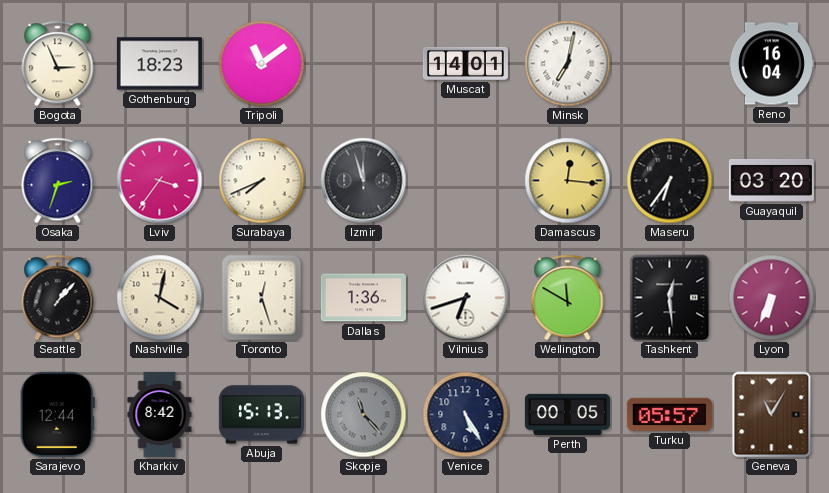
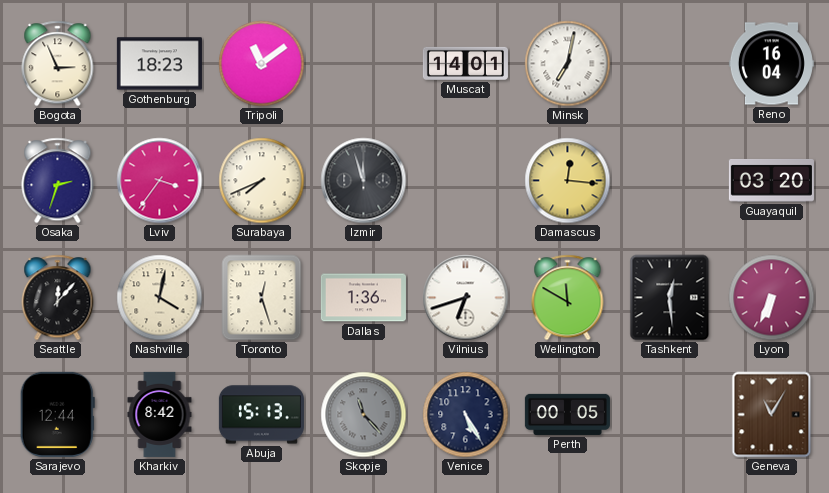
Maseru: 6:36 -> none
Seattle: 1:07 -> 12:07
Turku: 05:57 -> none
